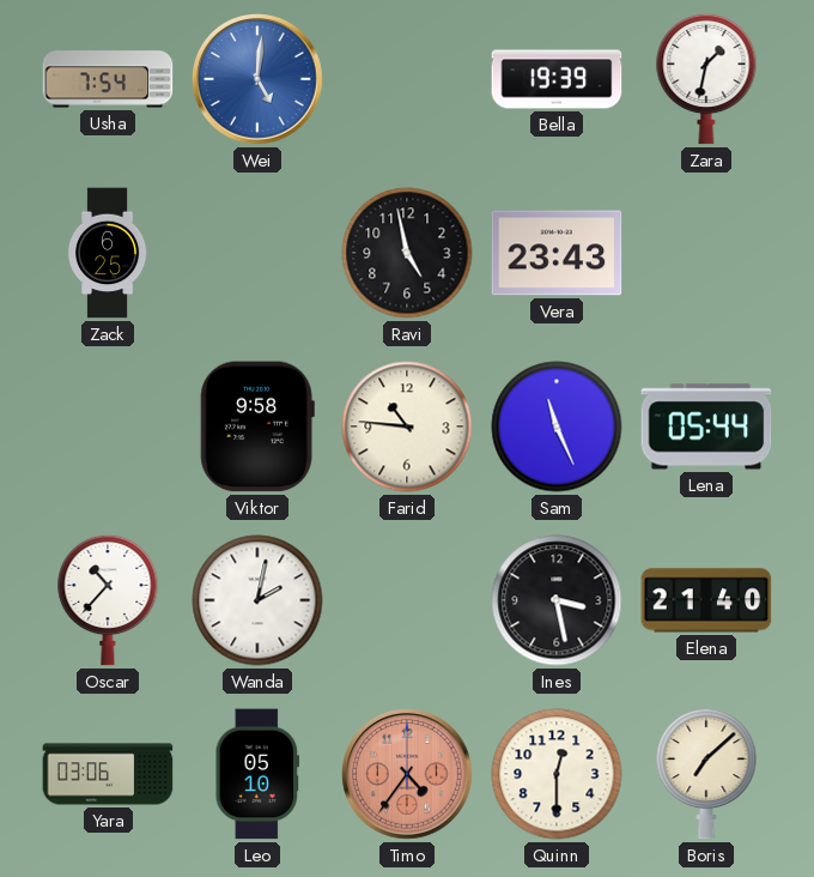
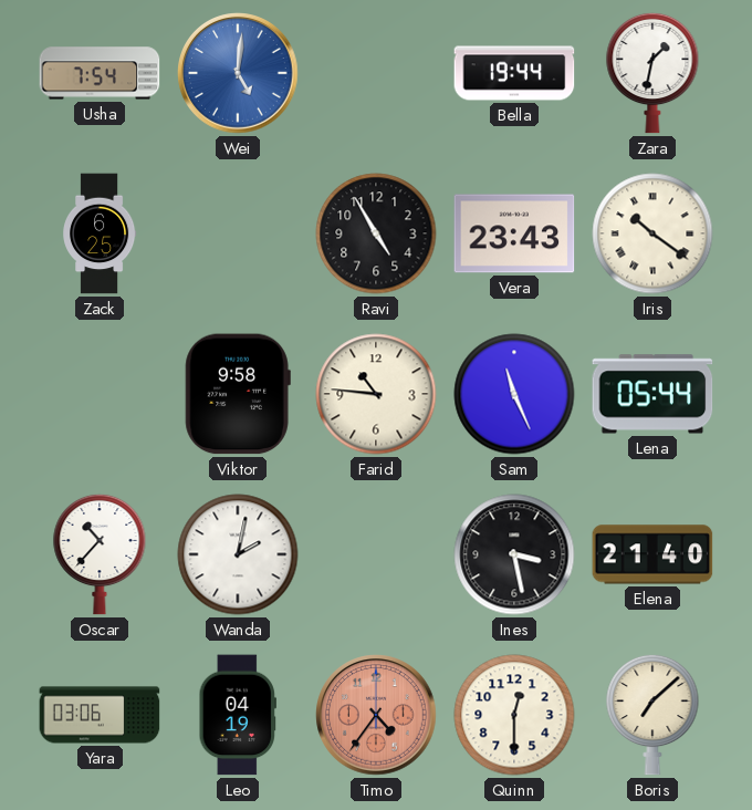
Bella: 19:39 -> 19:44
Ravi: 4:58 -> 4:55
Iris: none -> 10:21
Leo: 05:10 -> 04:19
